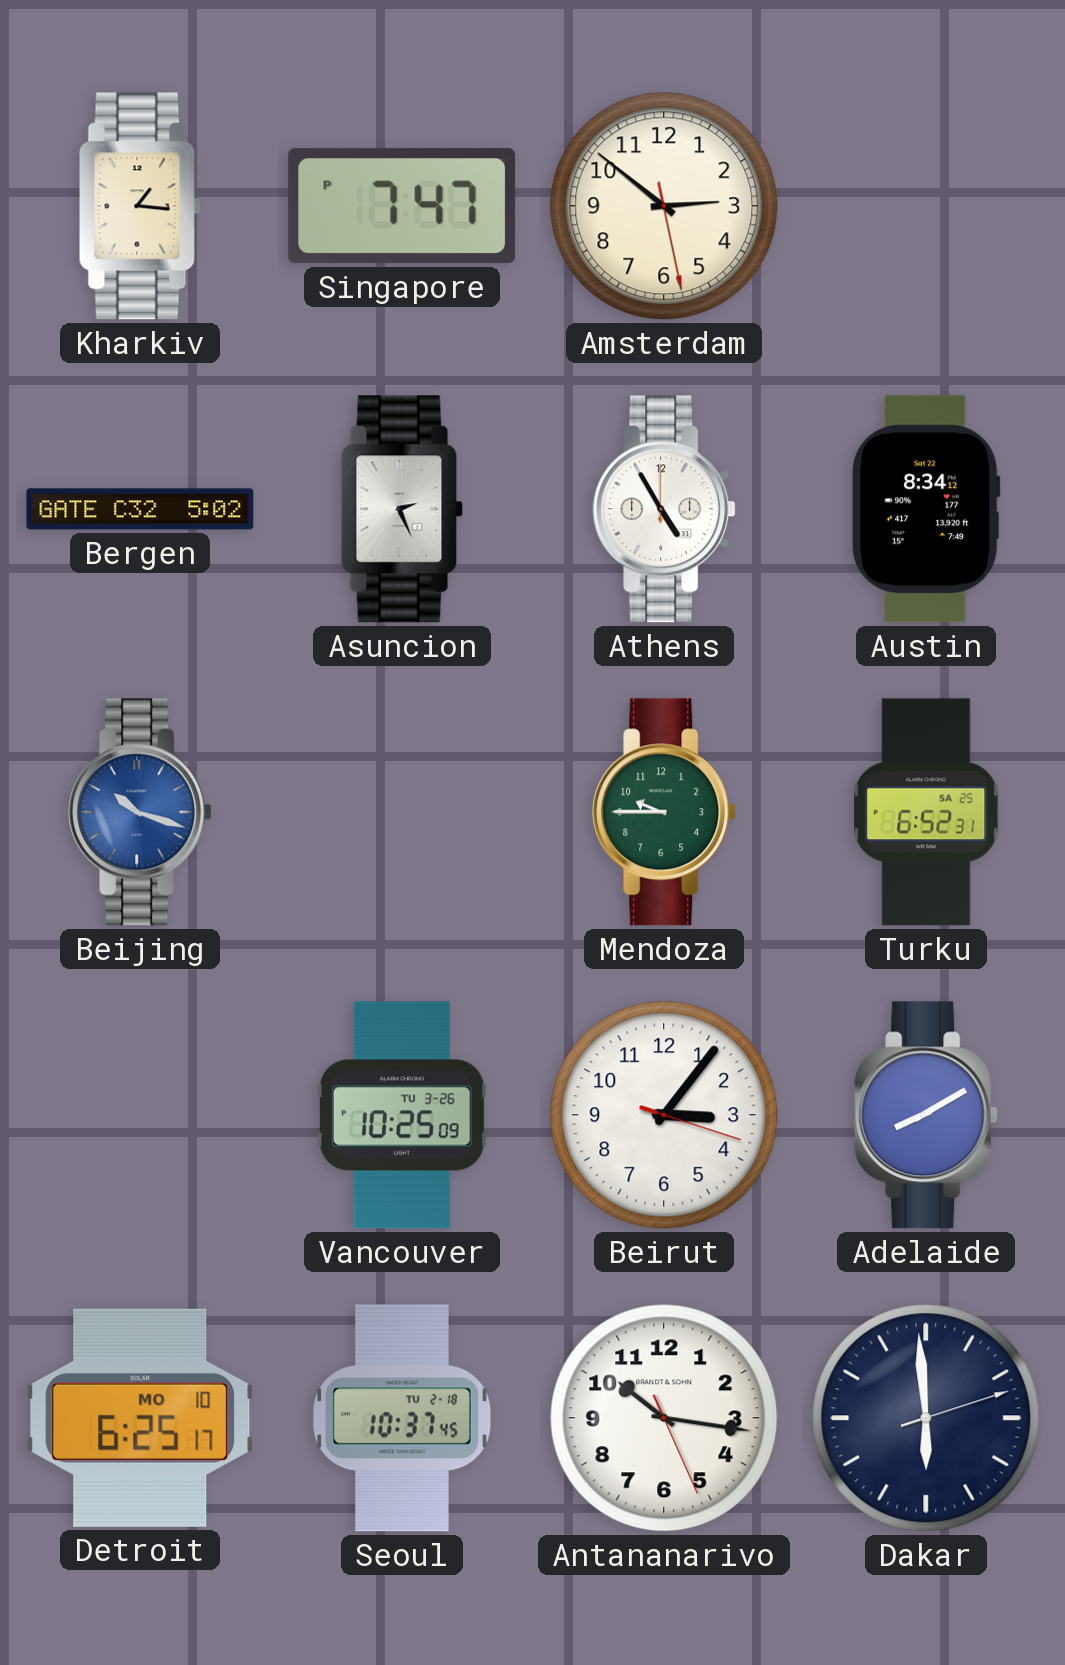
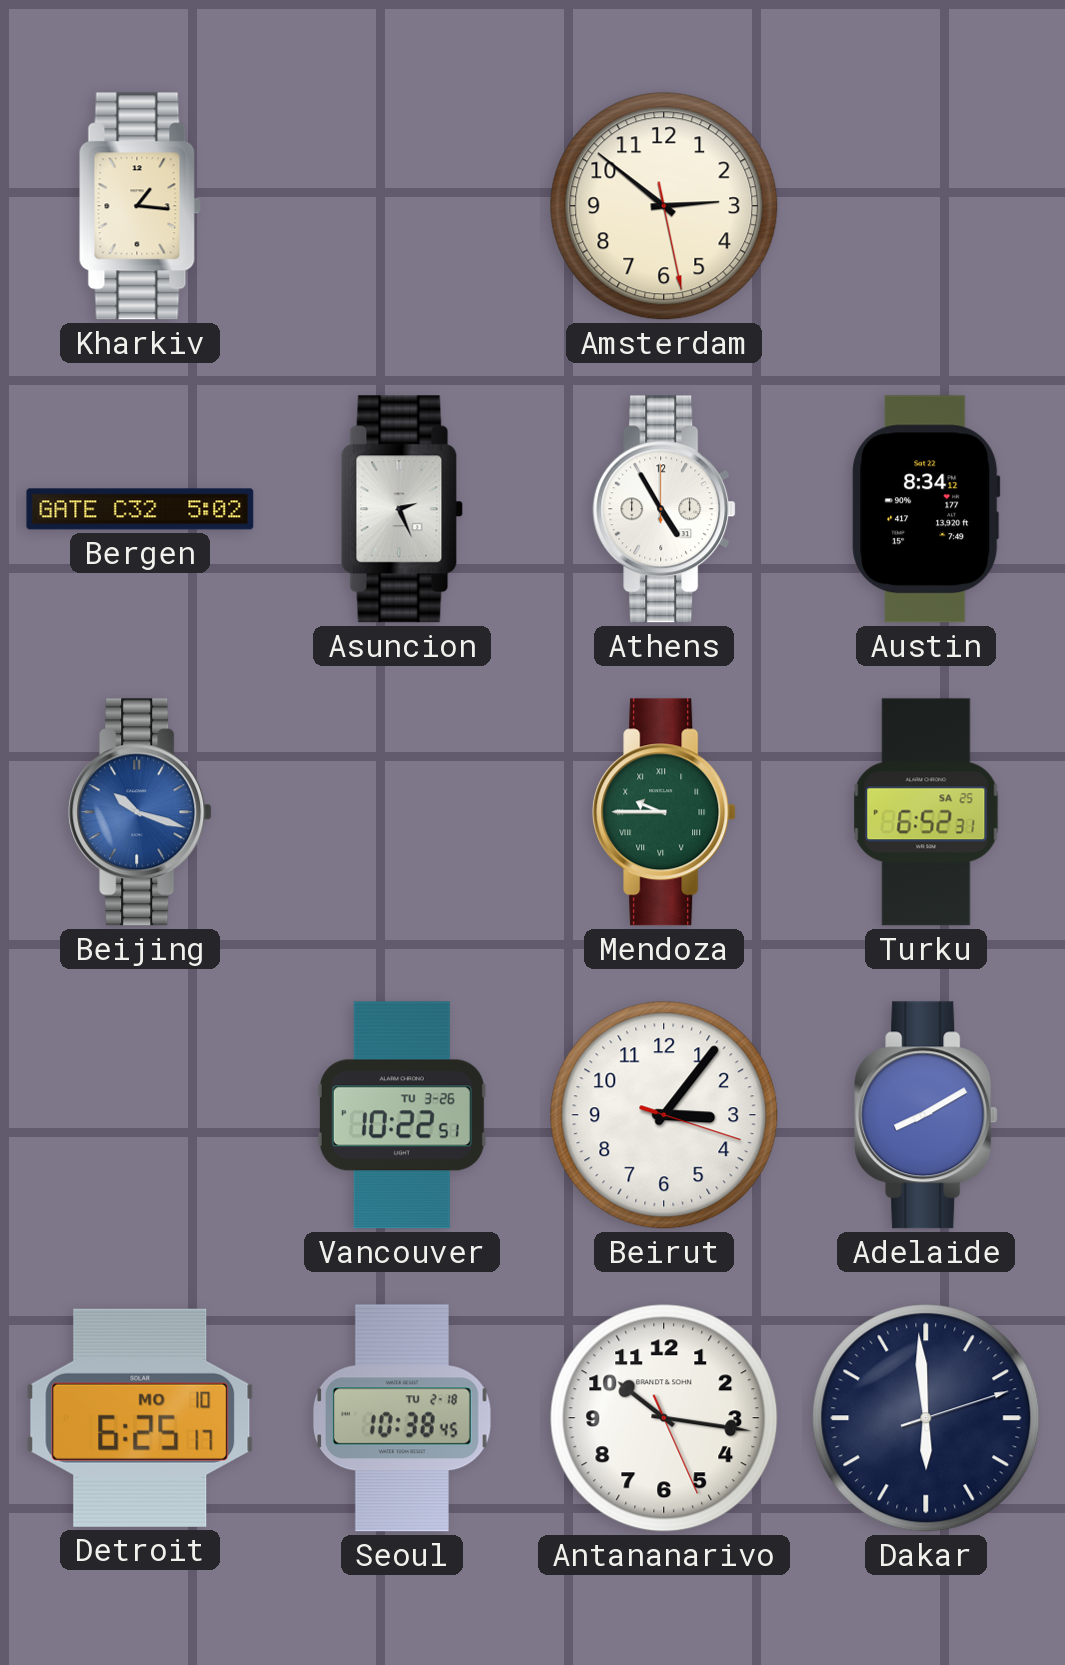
Singapore: 7:47 -> none
Mendoza numerals: Arabic -> Roman
Vancouver: 10:25 -> 10:22
Seoul: 10:37 -> 10:38
